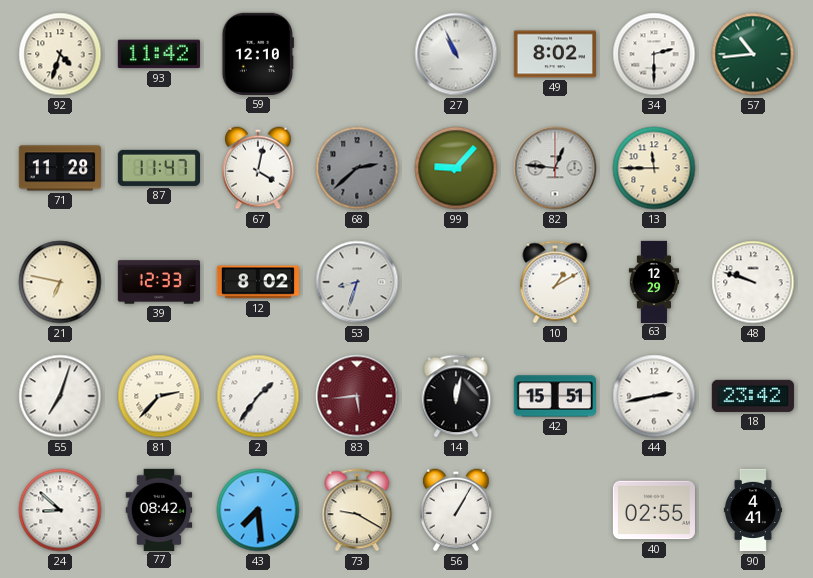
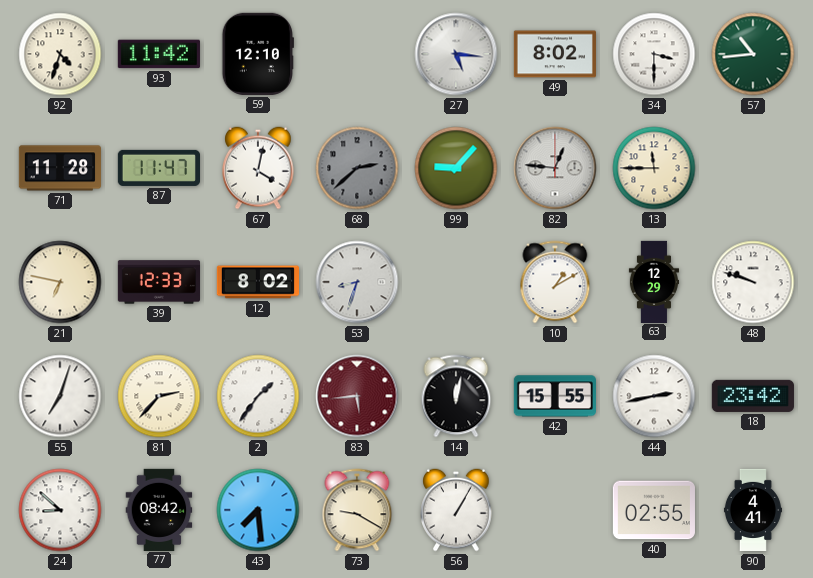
27: 10:56 -> 5:16
34: 2:30 -> 3:30
42: 15:51 -> 15:55
